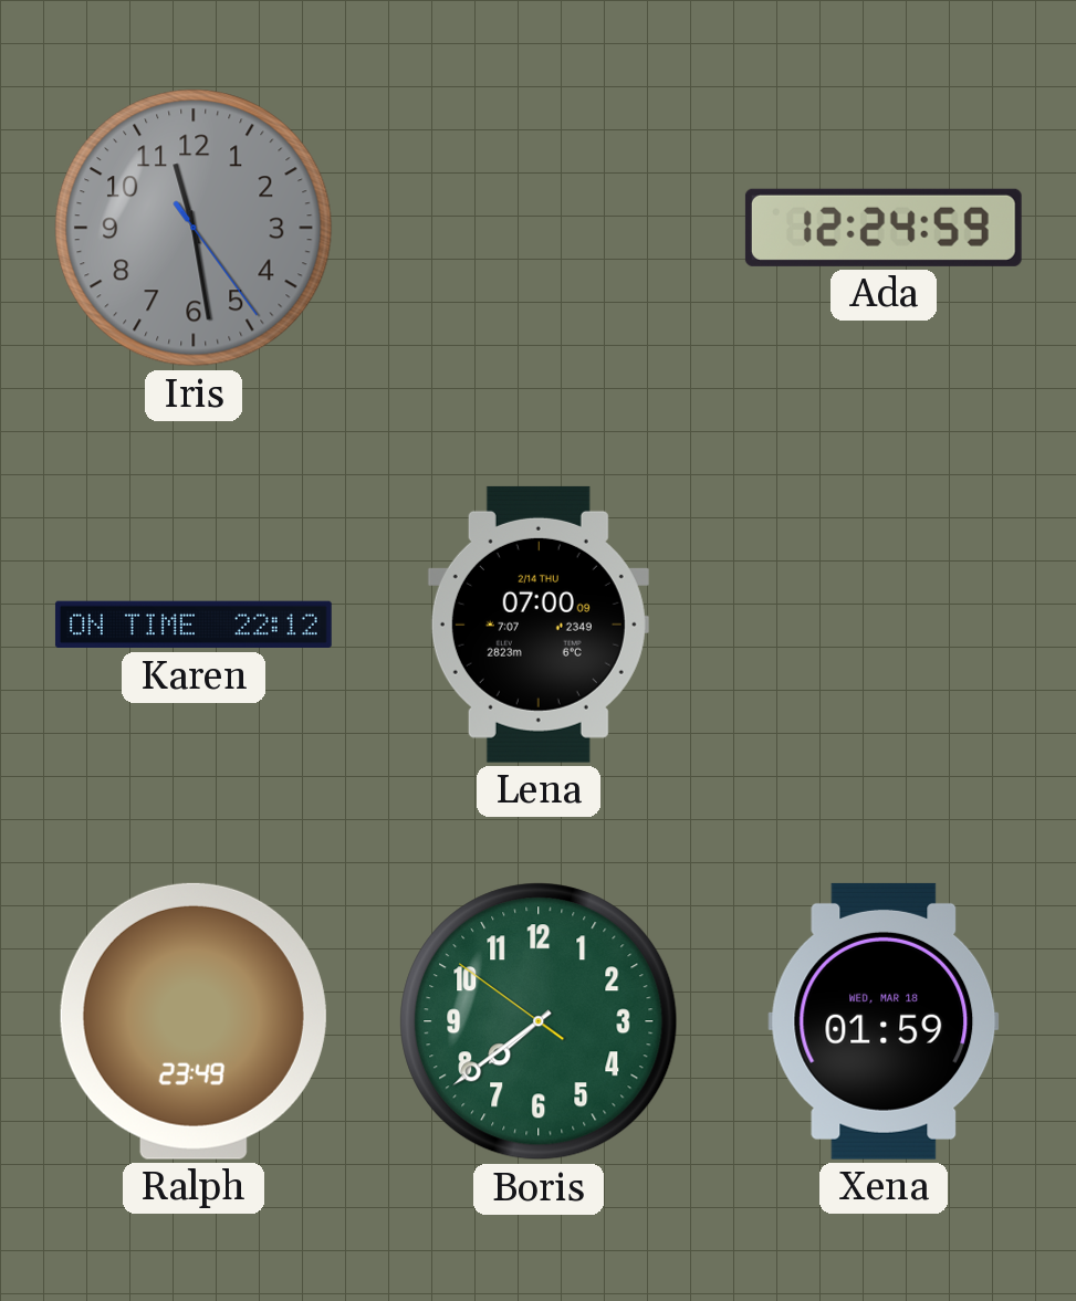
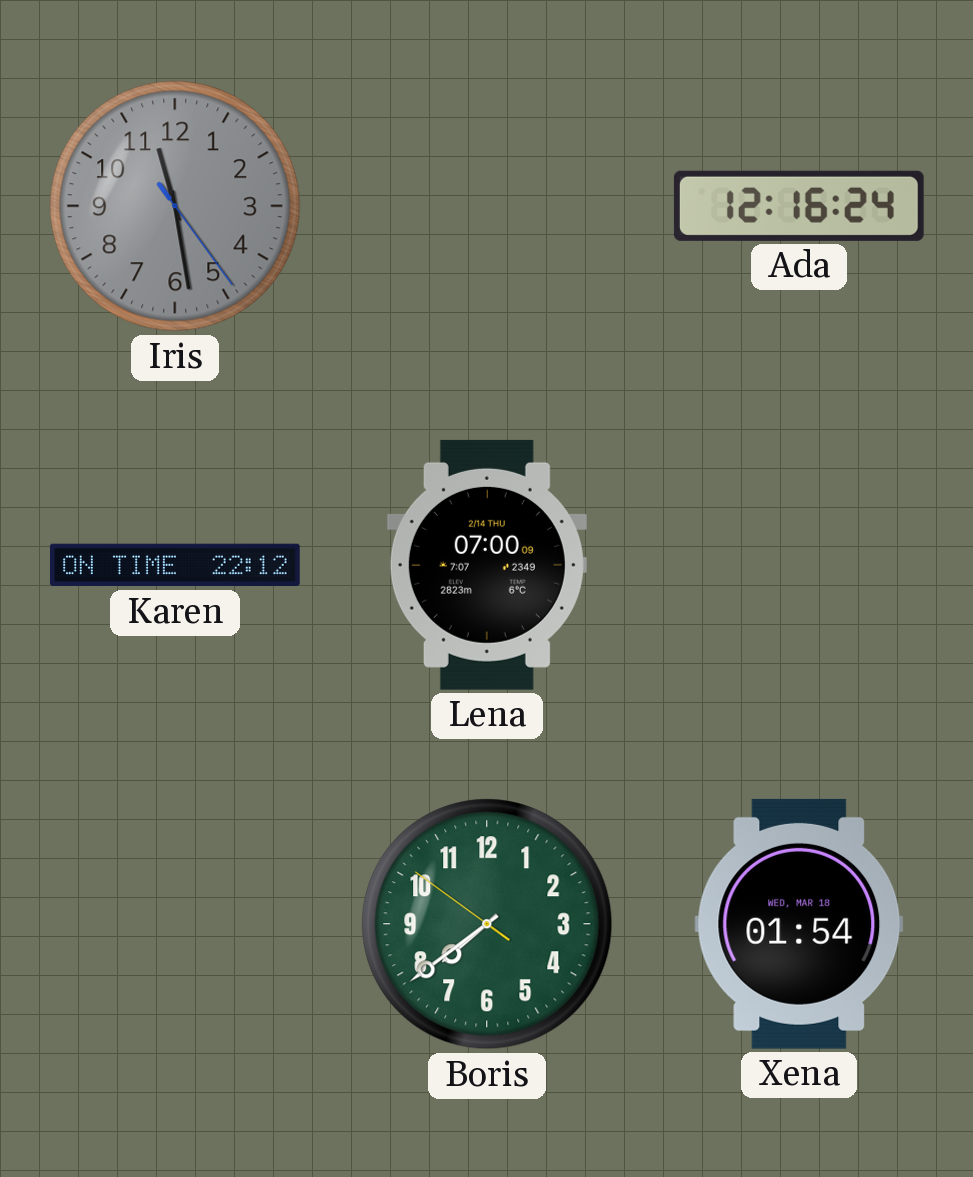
Ada: 12:24 -> 12:16
Ralph: 23:49 -> none
Xena: 01:59 -> 01:54
